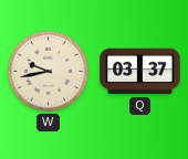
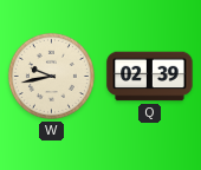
Q: 03:37 -> 02:39
